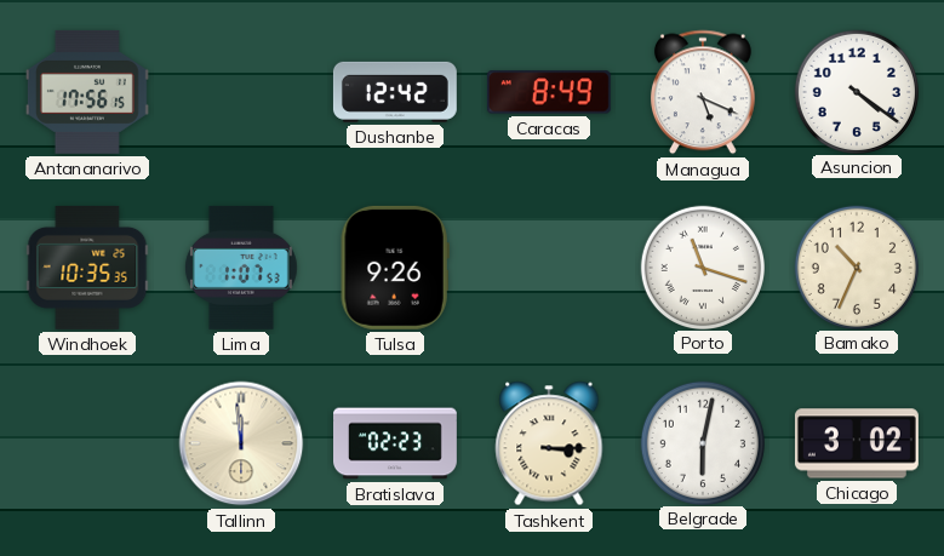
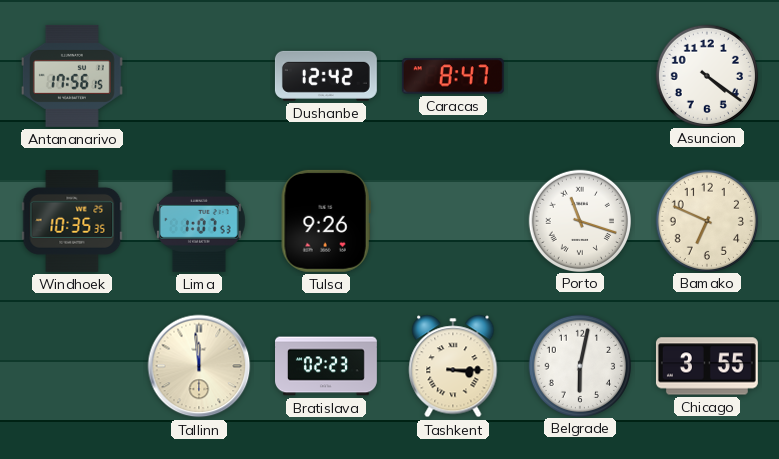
Caracas: 8:49 -> 8:47
Managua: 5:19 -> none
Bamako: 10:34 -> 6:49
Chicago: 3:02 -> 3:55
